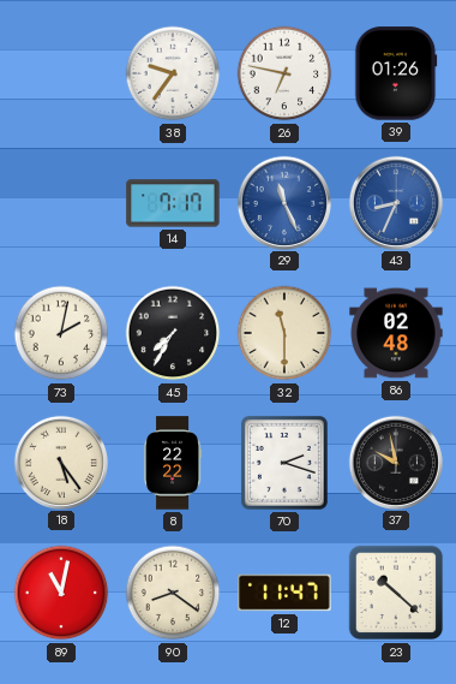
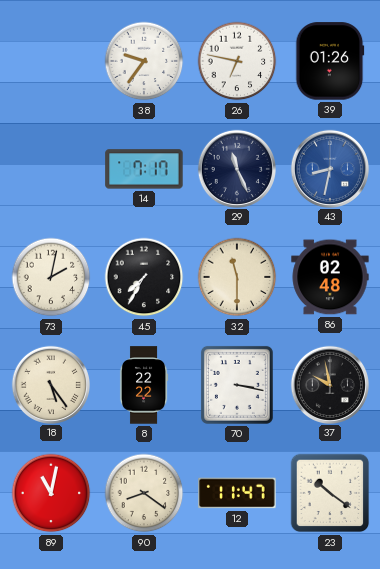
29 dial: blue -> navy
43: 8:34 -> 8:32
70: 2:18 -> 3:17
23: 10:22 -> 10:21
